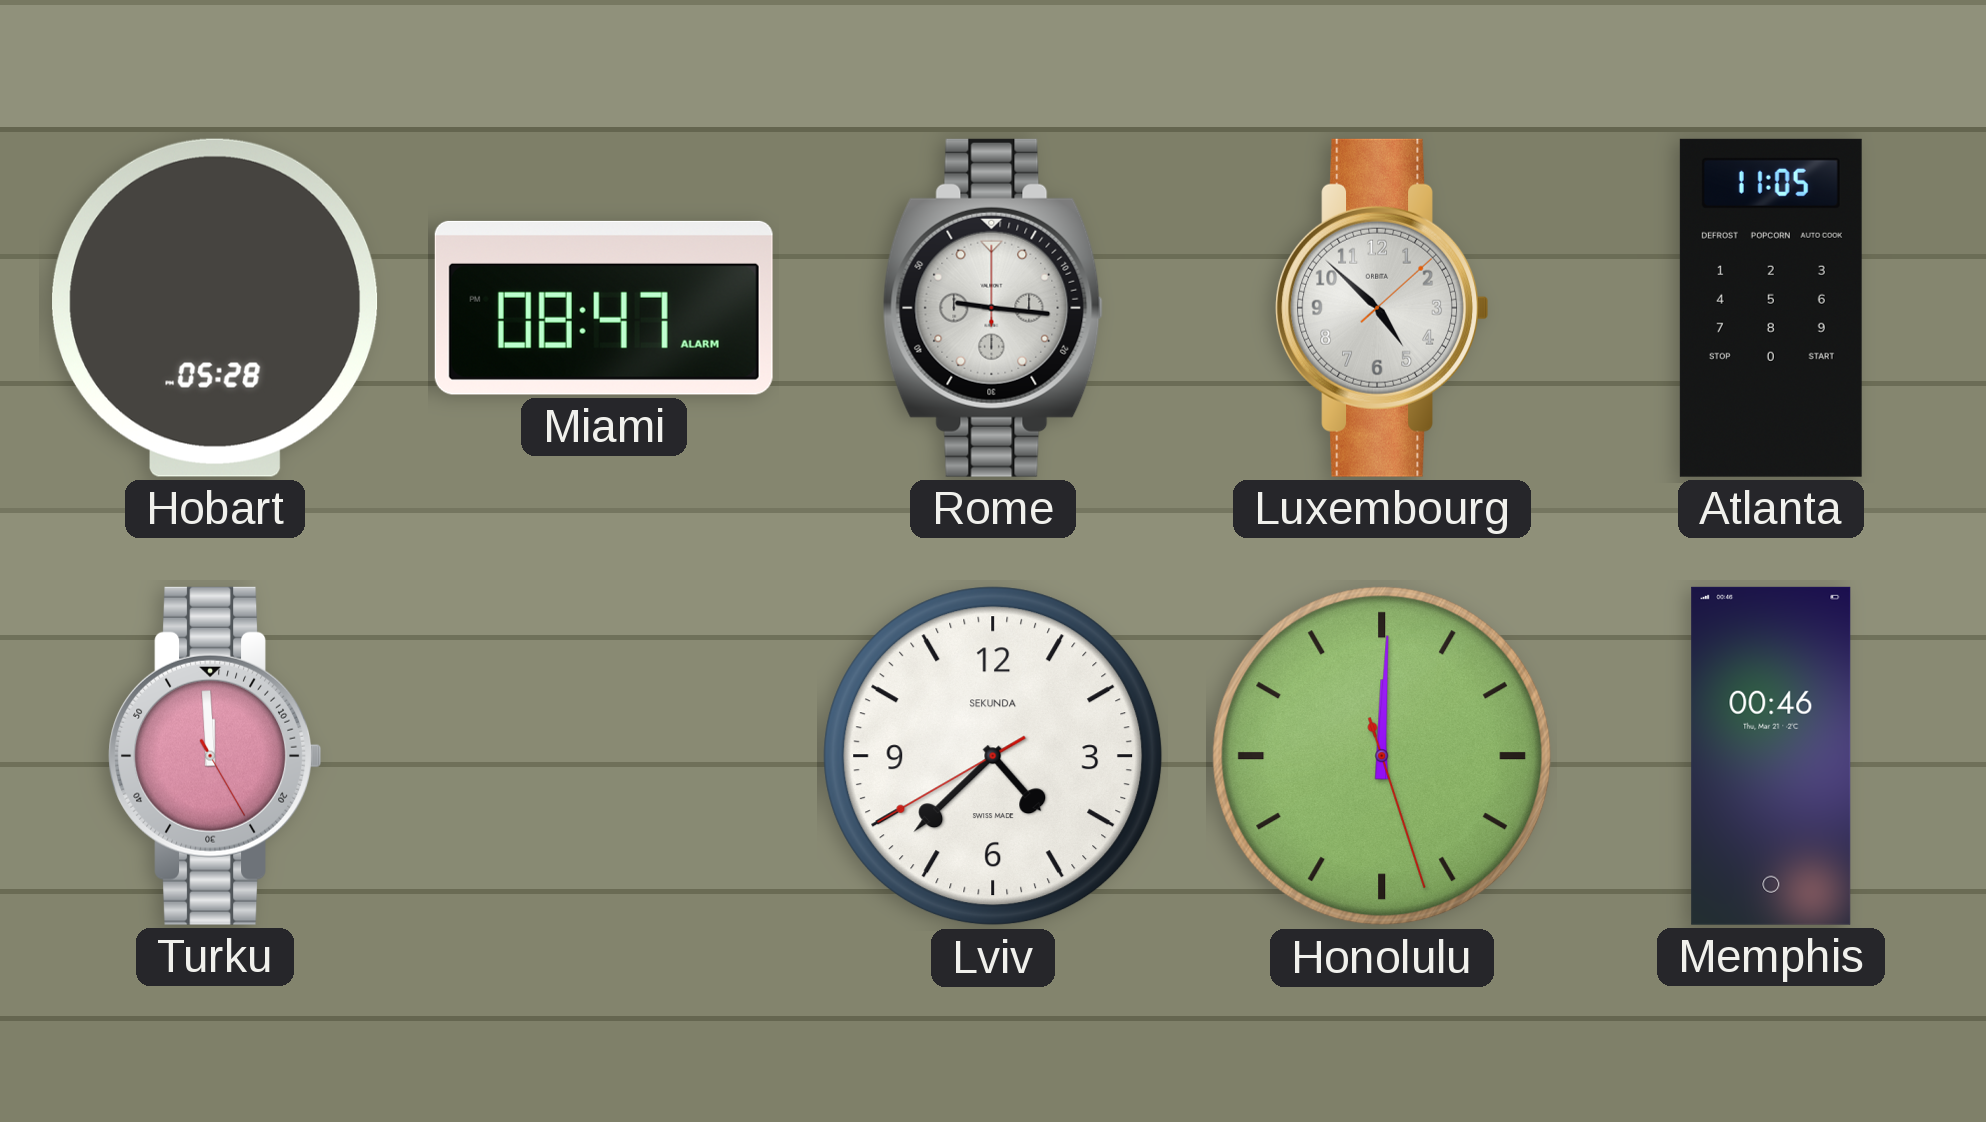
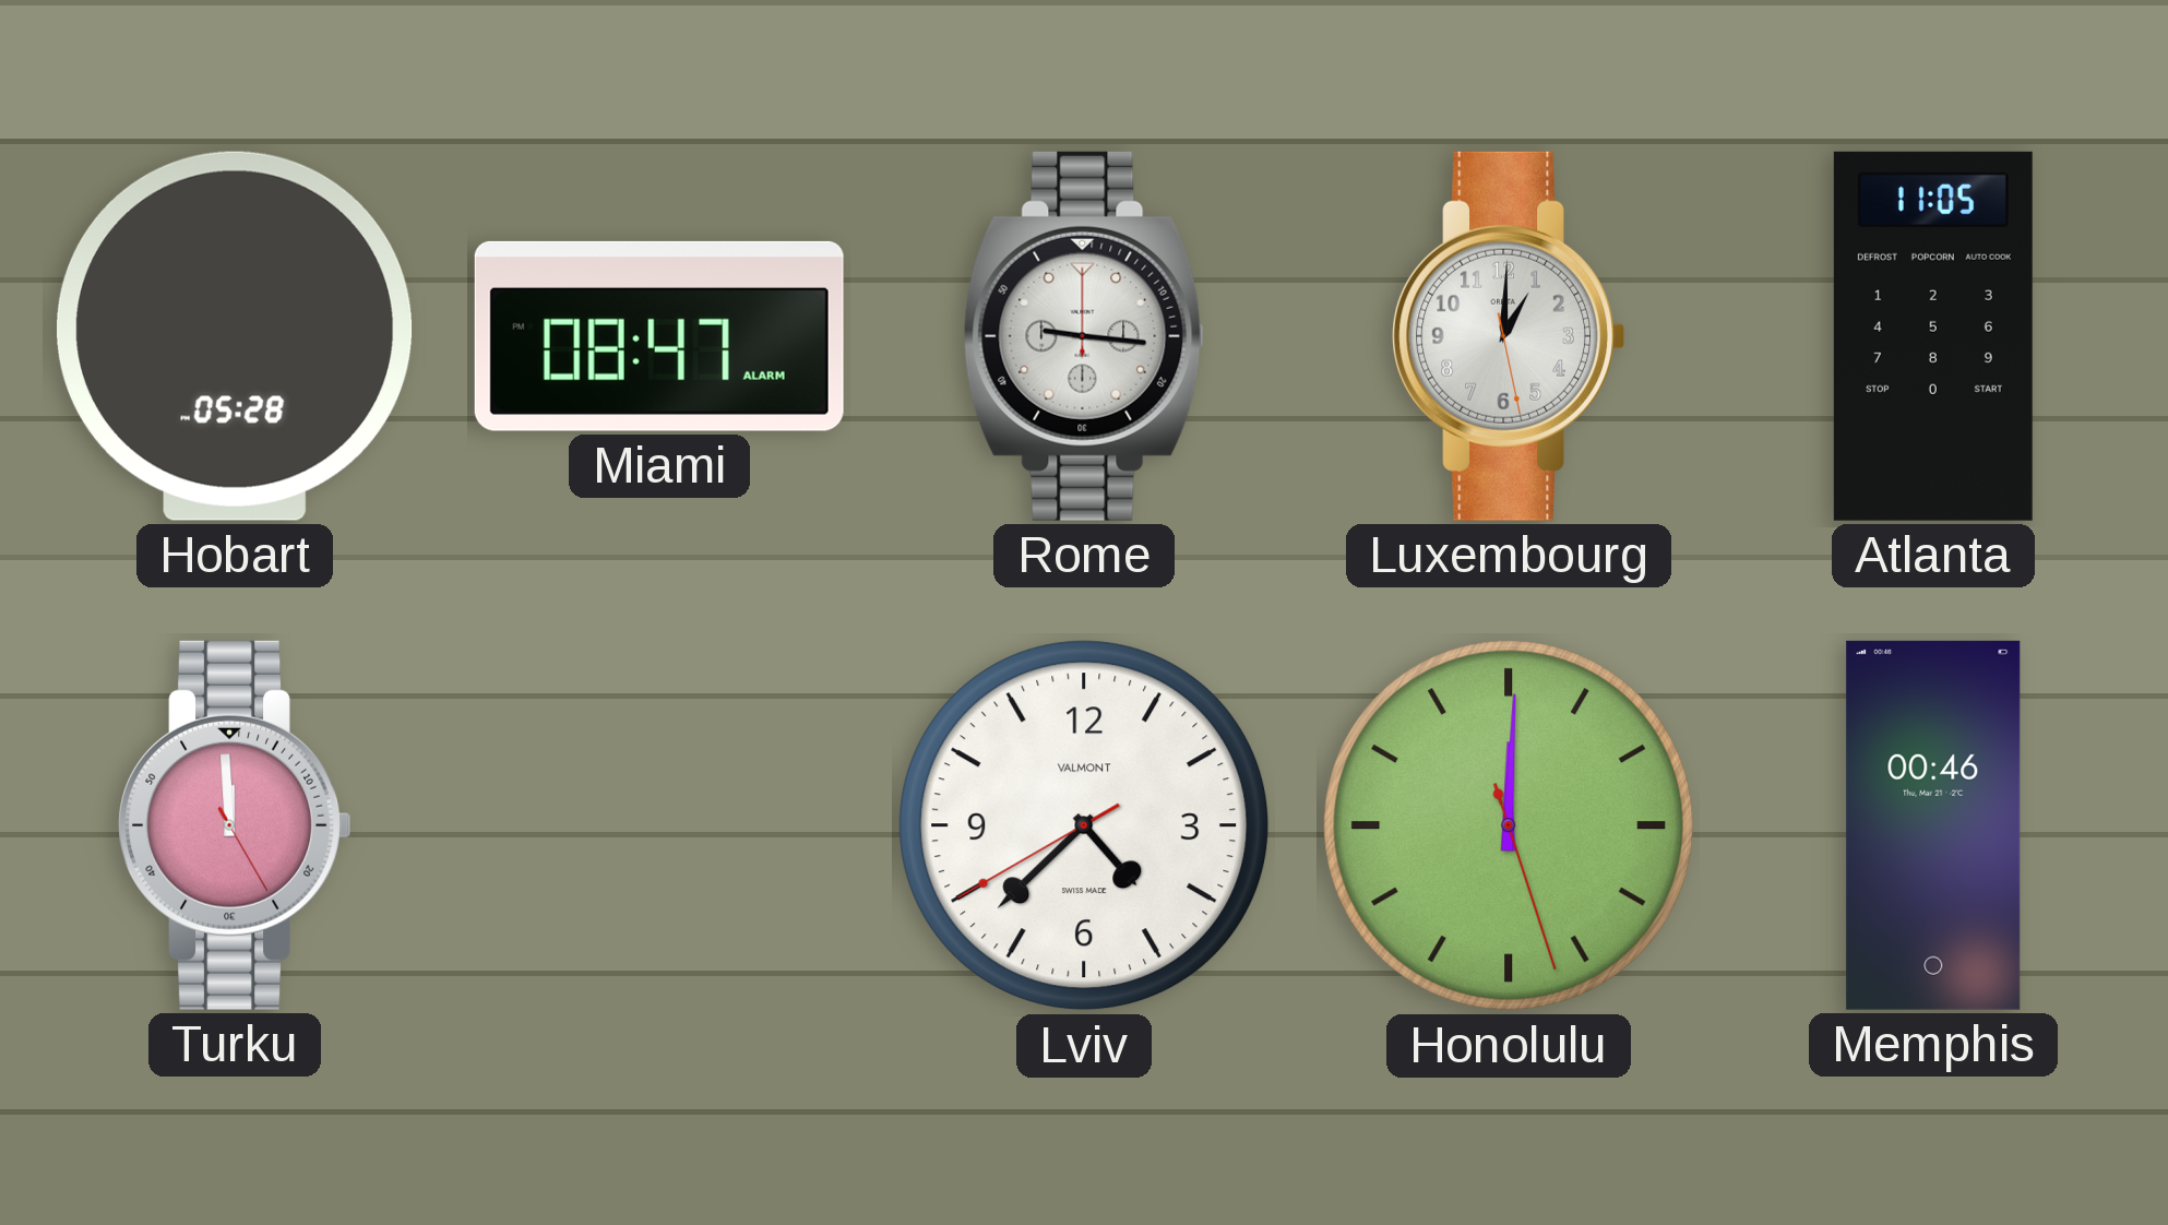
Luxembourg: 4:52 -> 1:00
Lviv brand: SEKUNDA -> VALMONT
